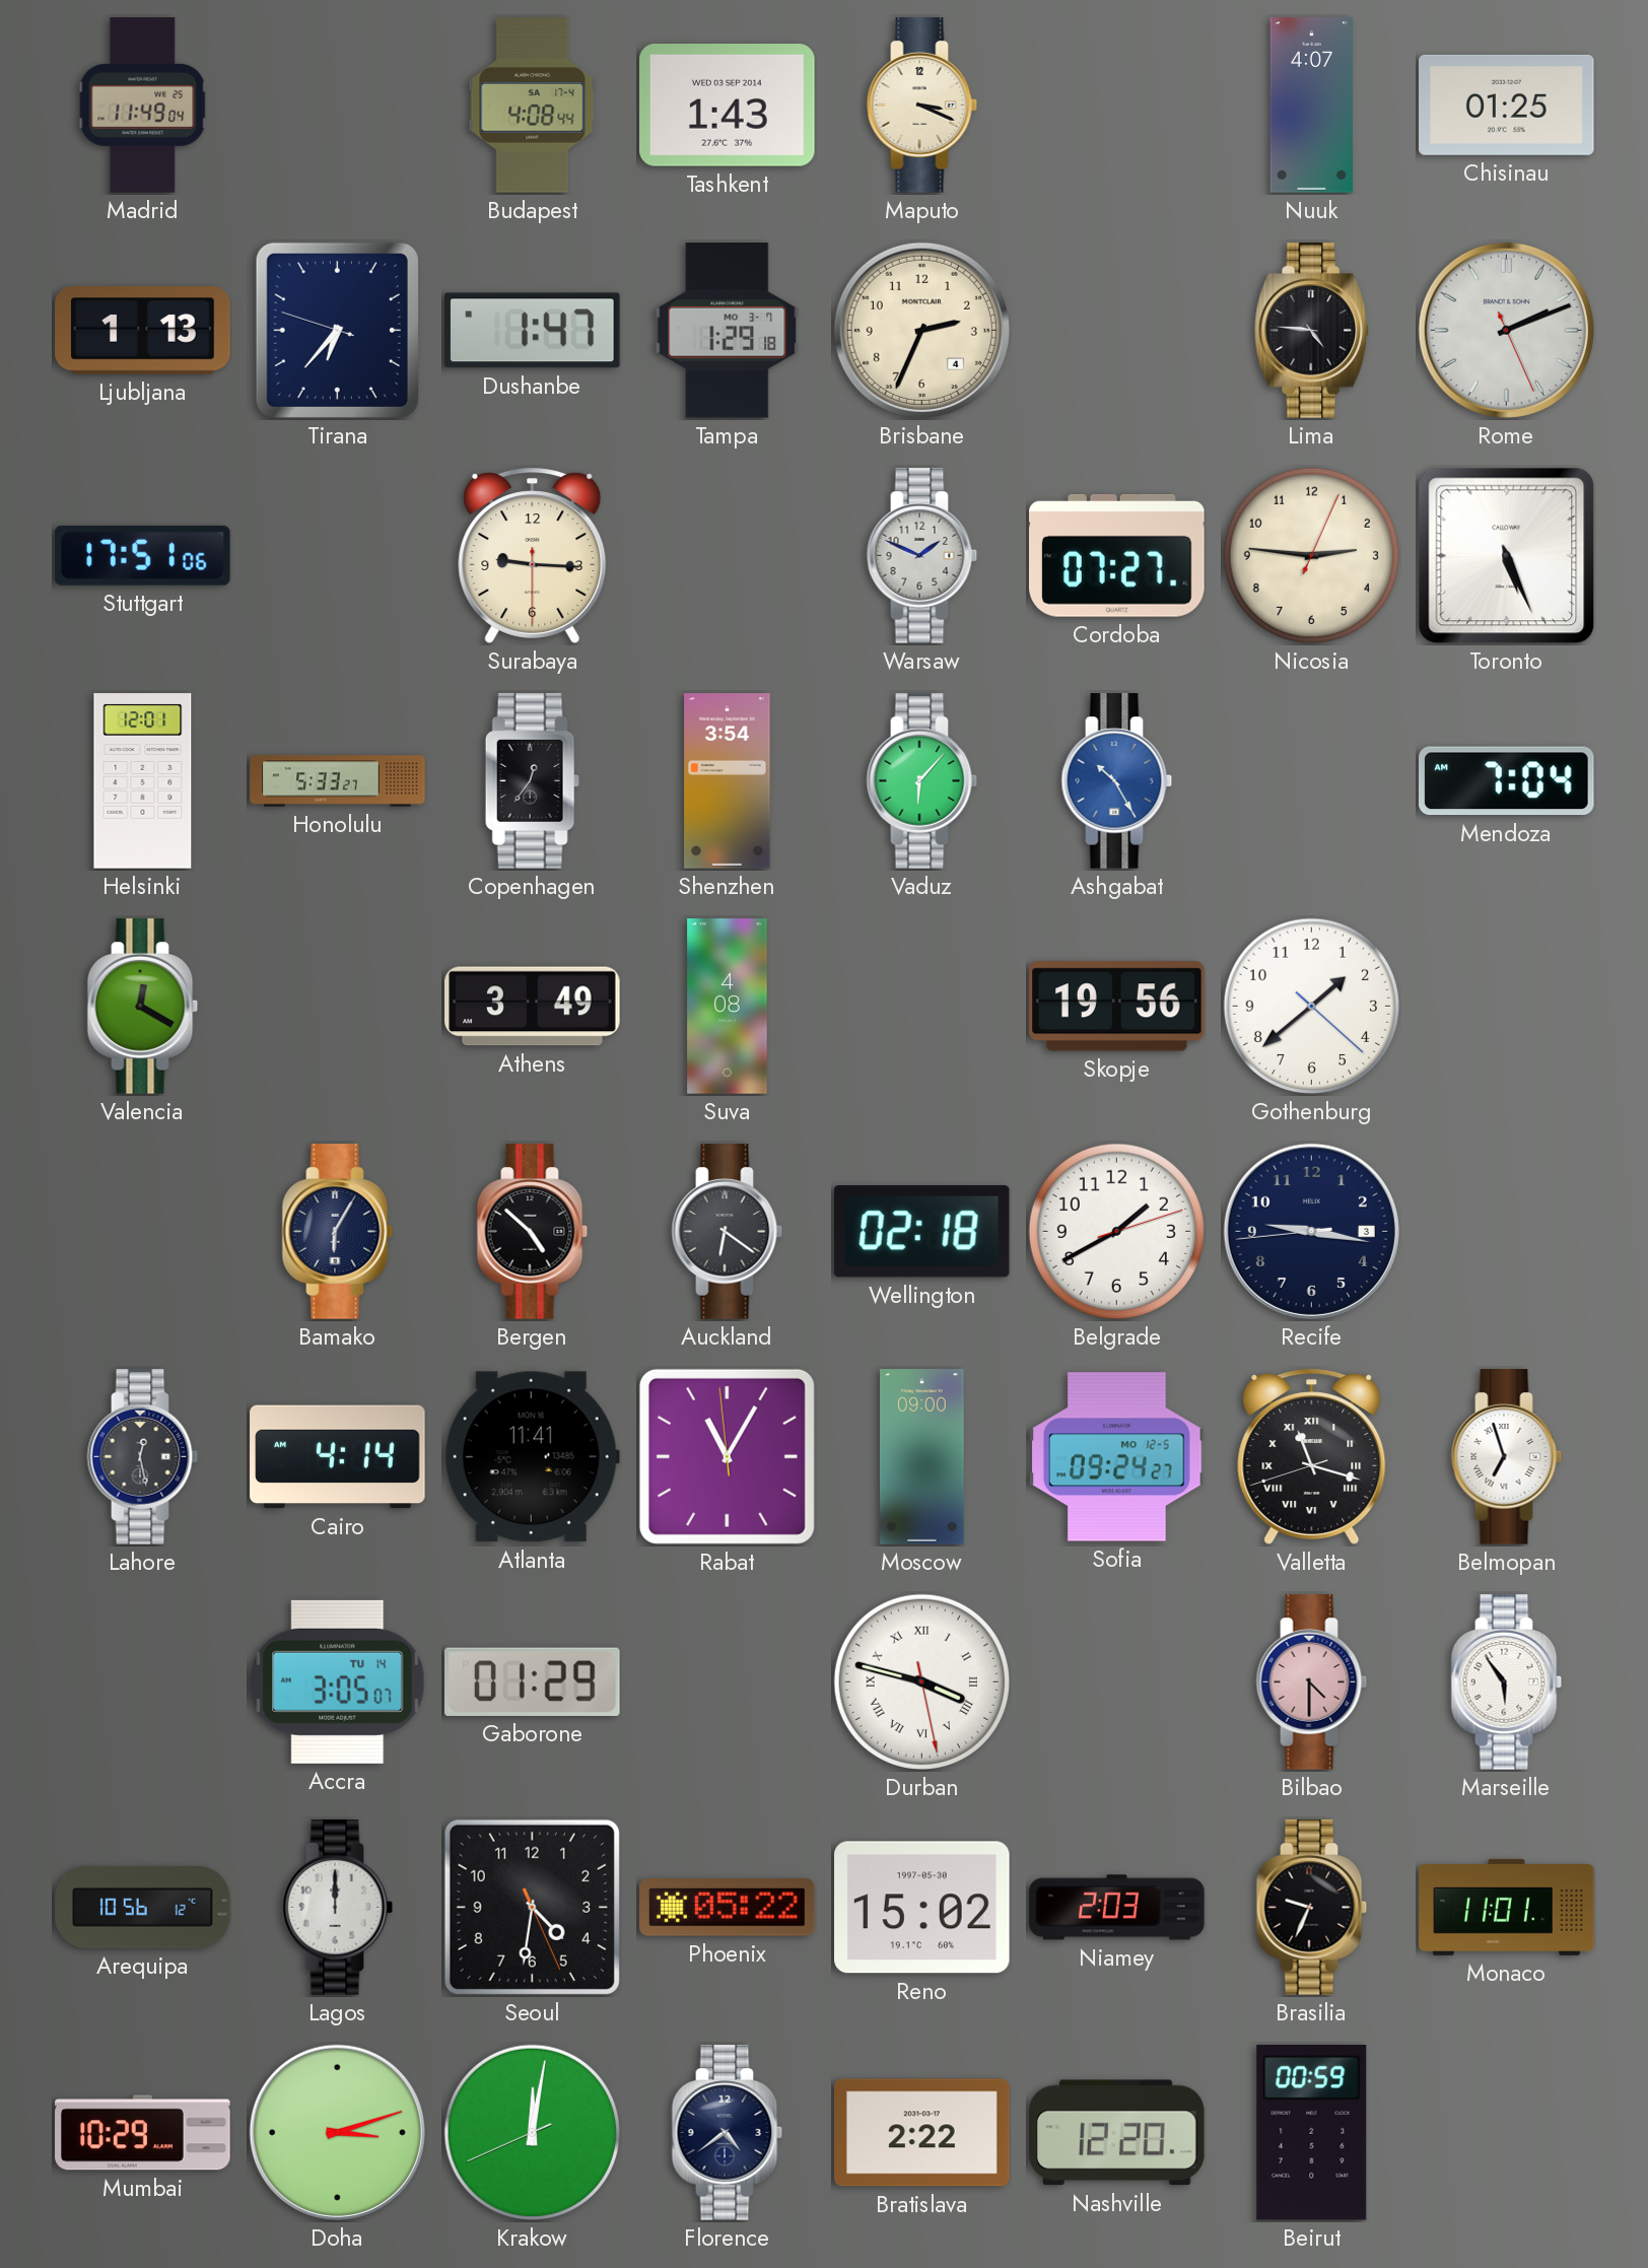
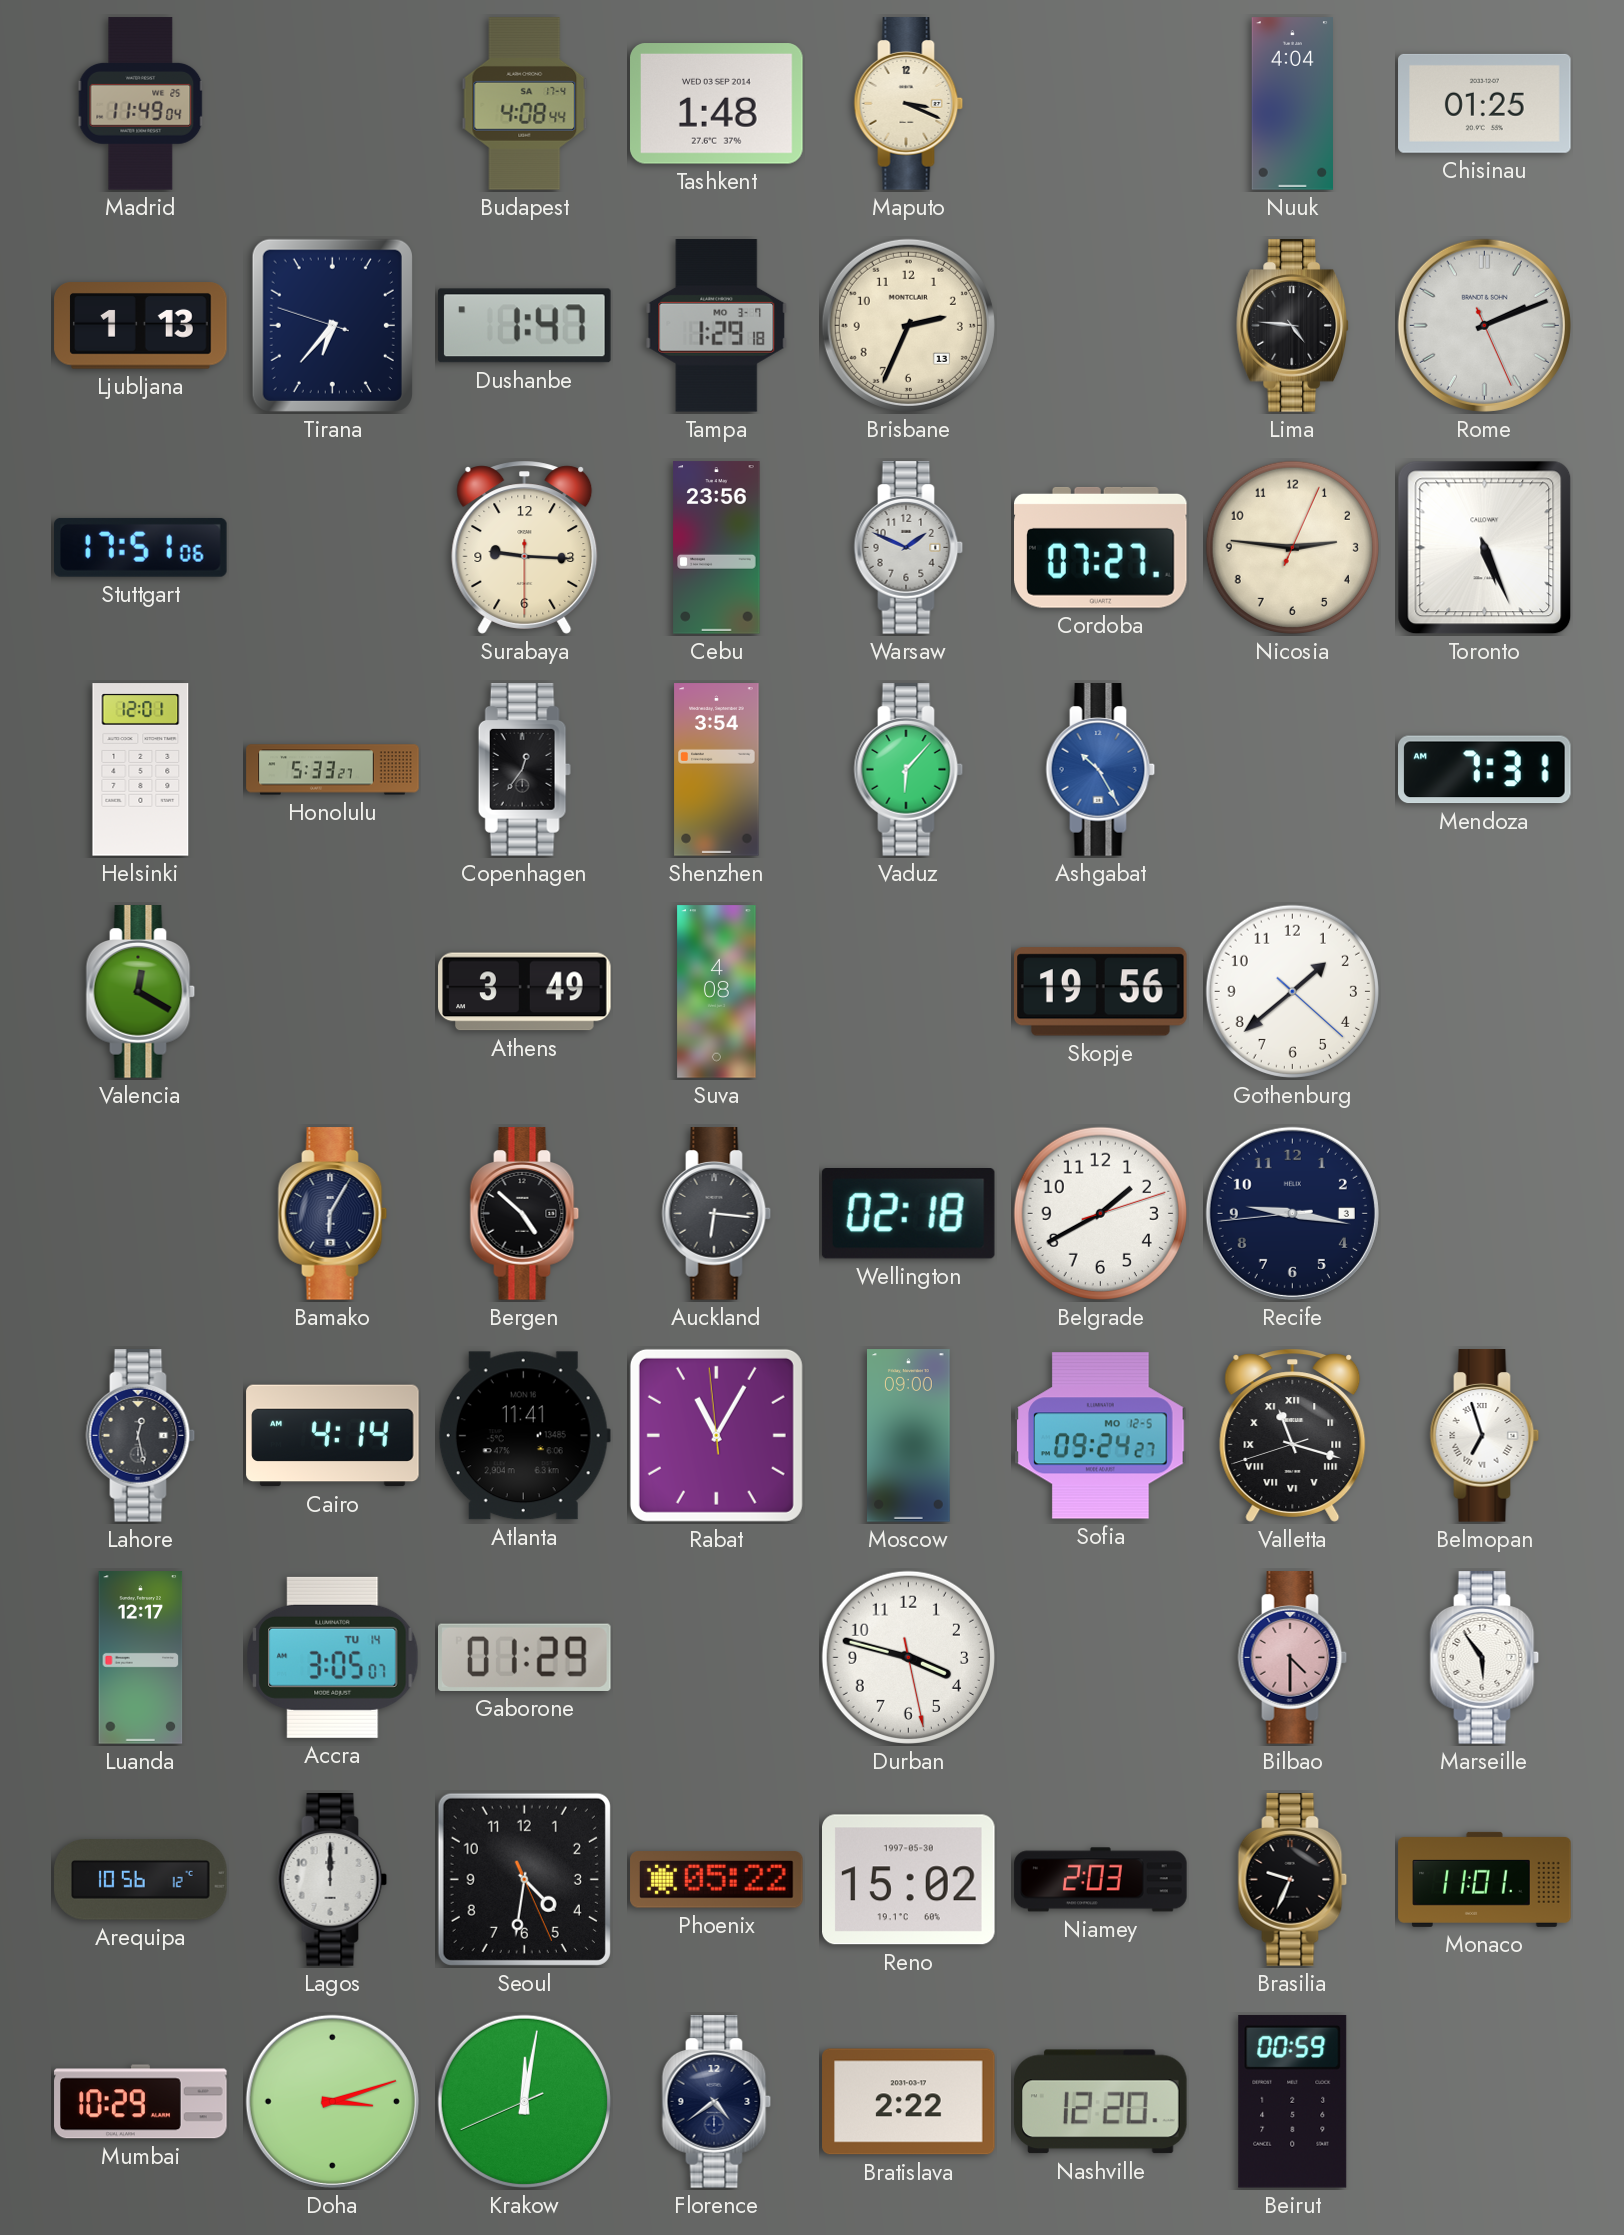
Tashkent: 1:43 -> 1:48
Nuuk: 4:07 -> 4:04
Brisbane date: 4 -> 13
Cebu: none -> 23:56
Mendoza: 7:04 -> 7:31
Auckland: 6:21 -> 6:16
Luanda: none -> 12:17
Durban numerals: Roman -> Arabic
